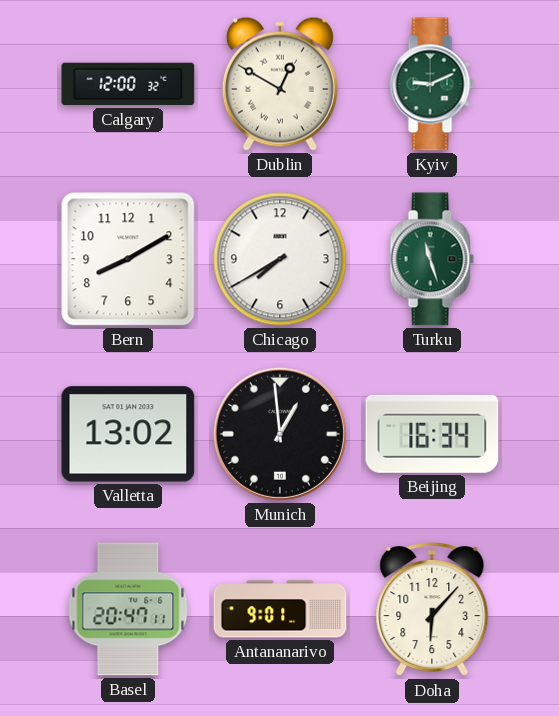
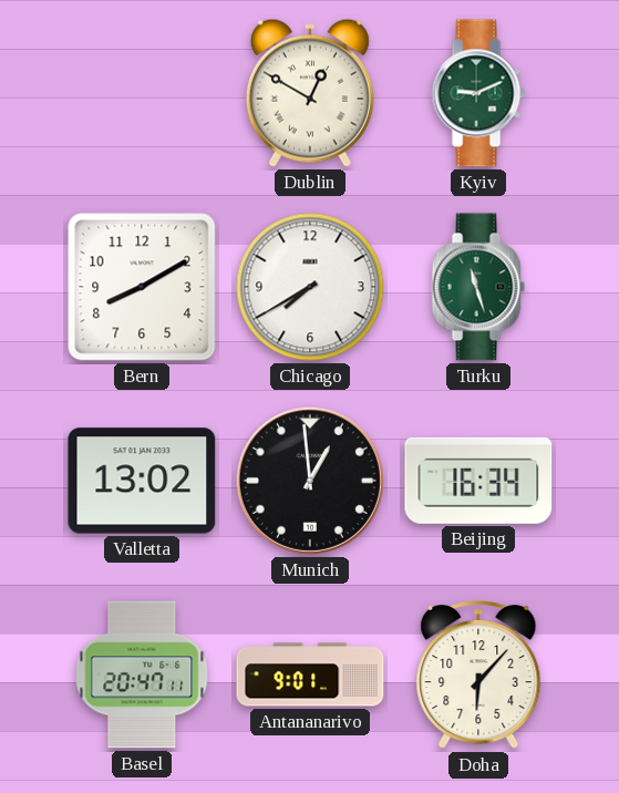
Calgary: 12:00 -> none
